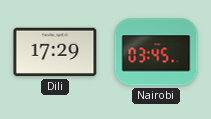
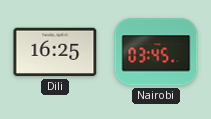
Dili: 17:29 -> 16:25
